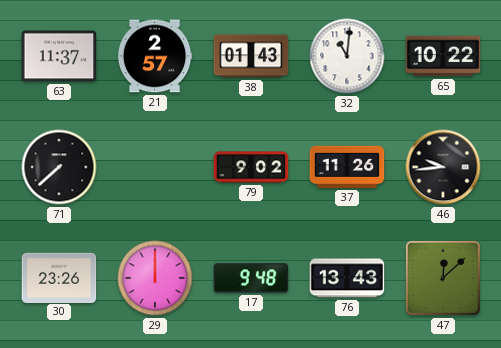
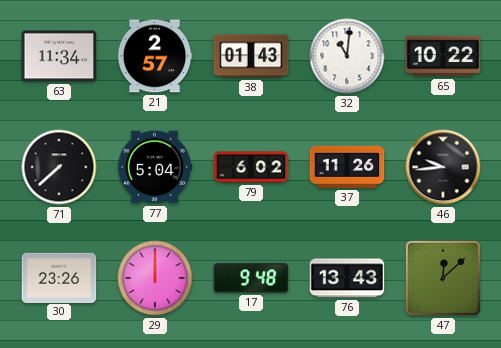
63: 11:37 -> 11:34
77: none -> 5:04
79: 9:02 -> 6:02
